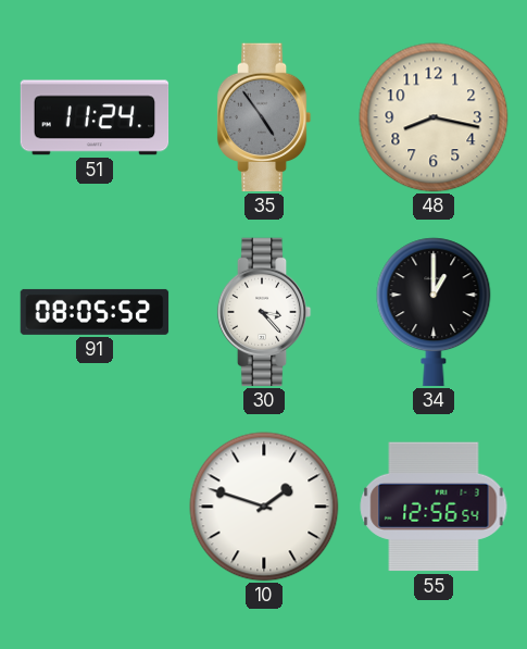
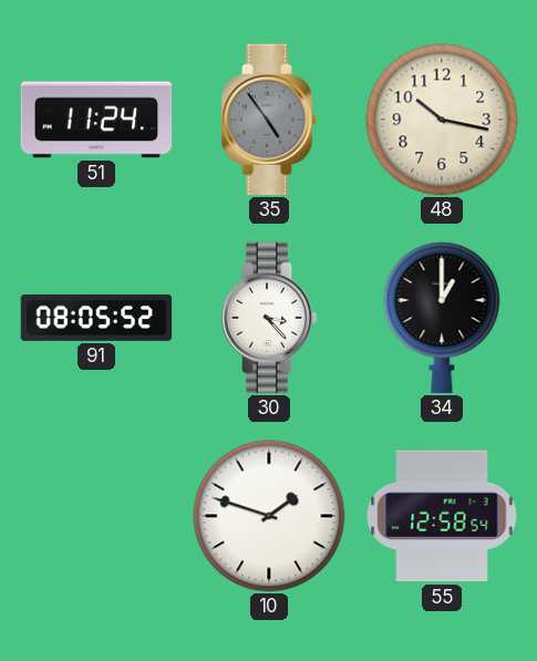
48: 8:17 -> 10:17
55: 12:56 -> 12:58
